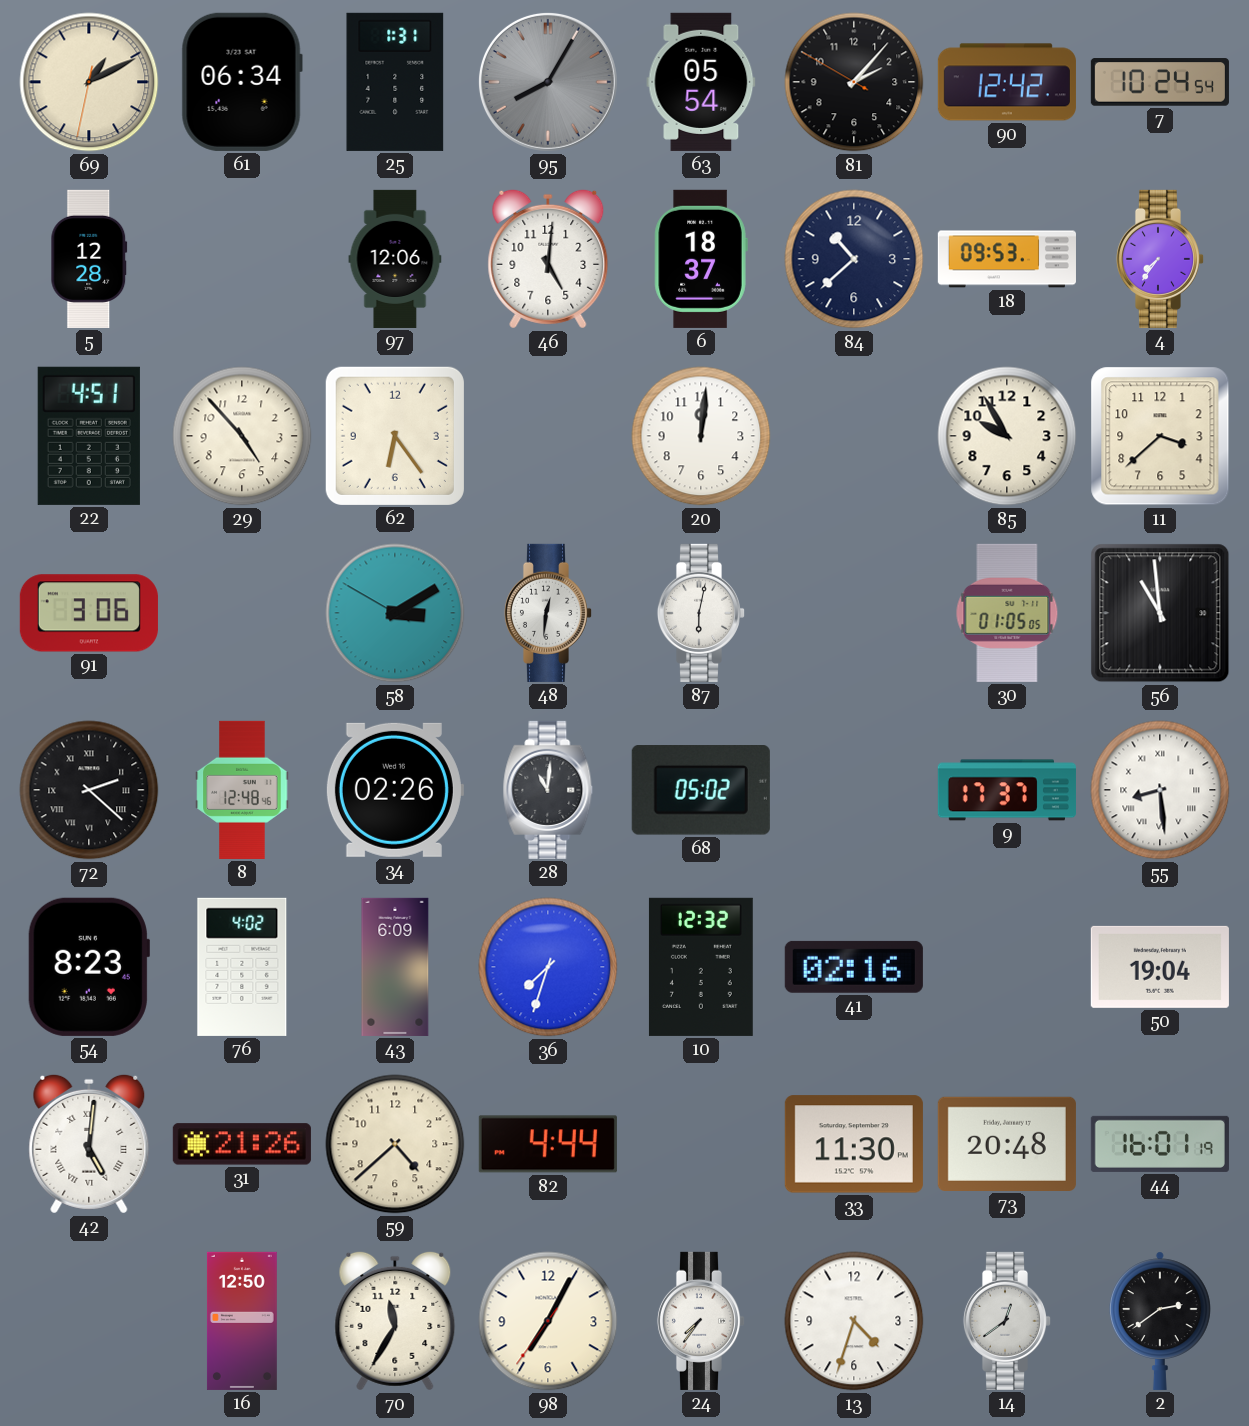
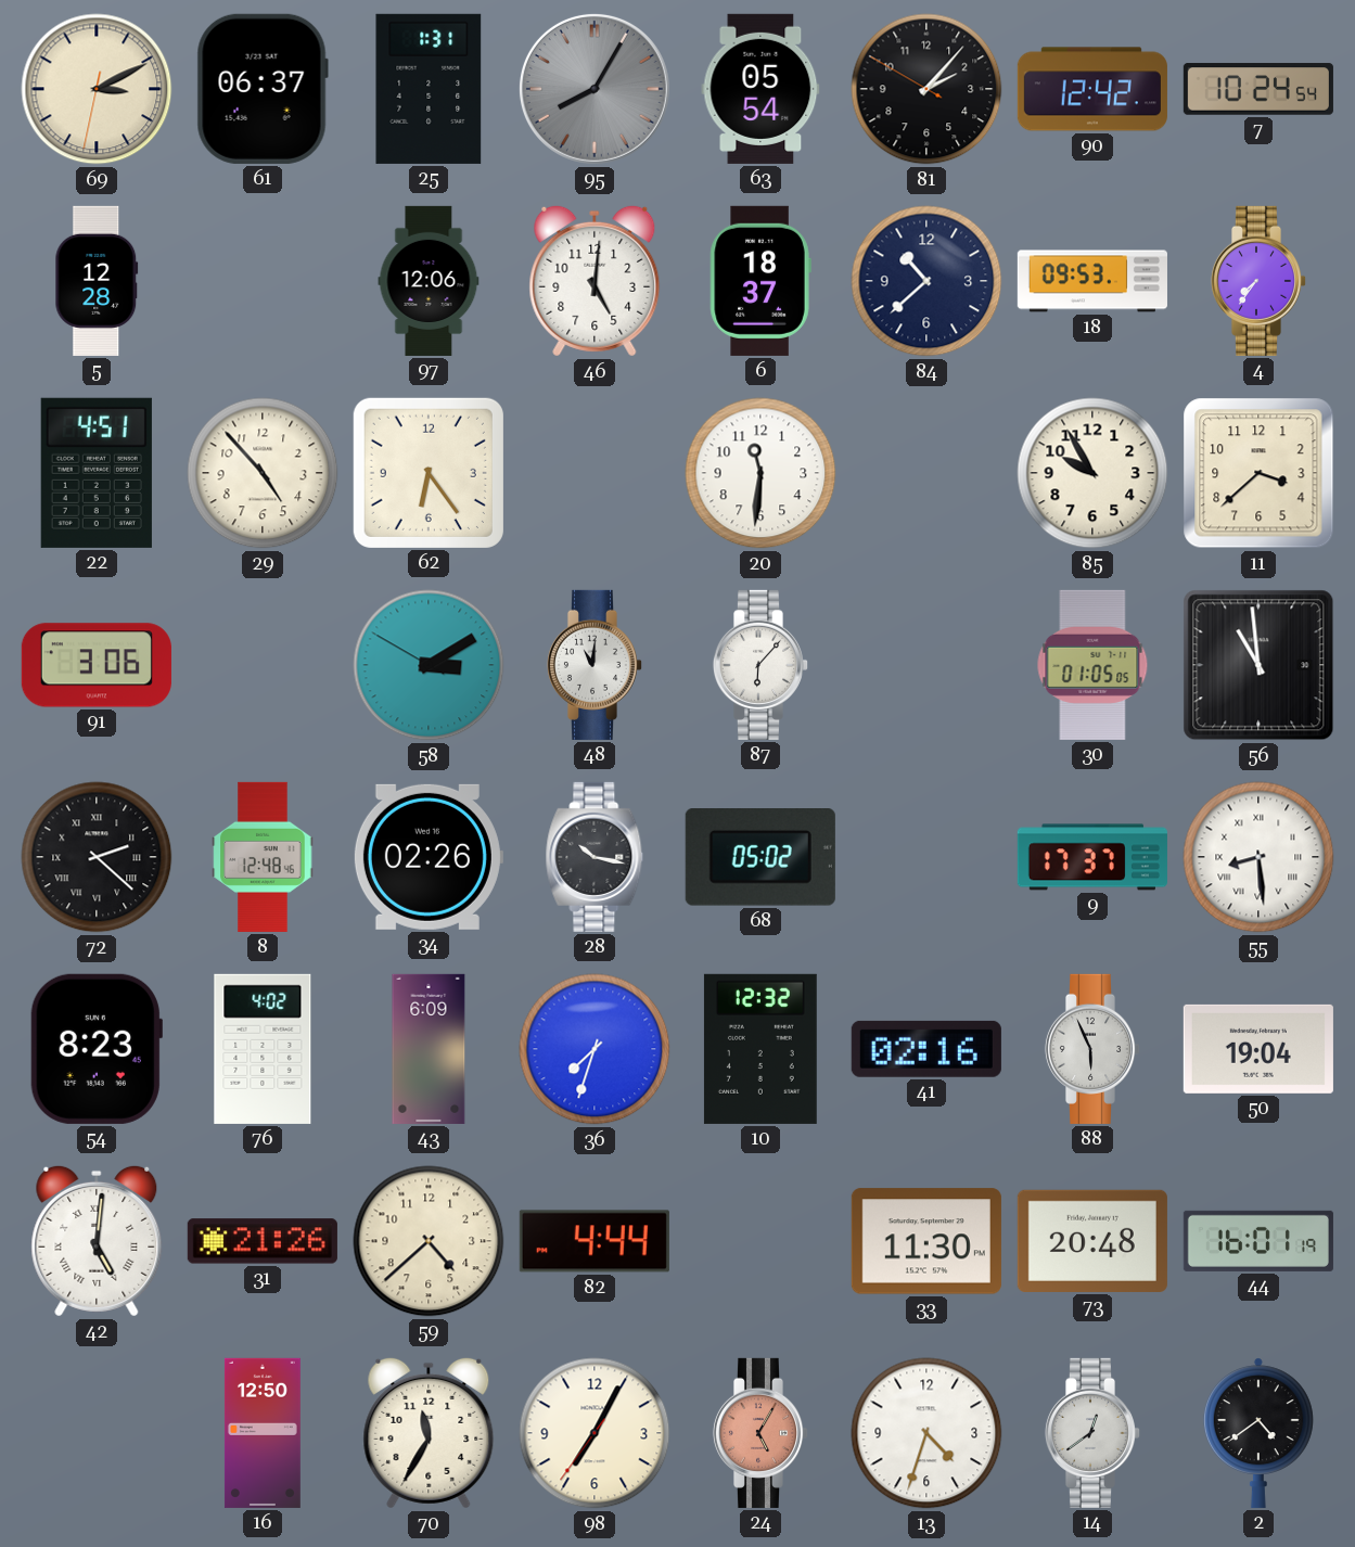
69: 1:10 -> 3:10
61: 06:34 -> 06:37
20: 12:01 -> 11:31
48: 12:31 -> 11:01
87: 6:02 -> 6:07
28: 11:01 -> 10:17
88: none -> 5:56
24: 7:36 -> 5:05
24 dial: white -> salmon
2: 2:39 -> 4:39
